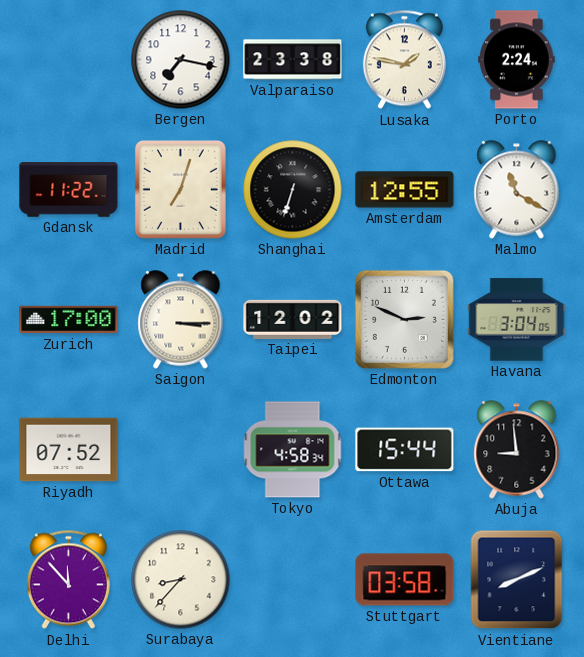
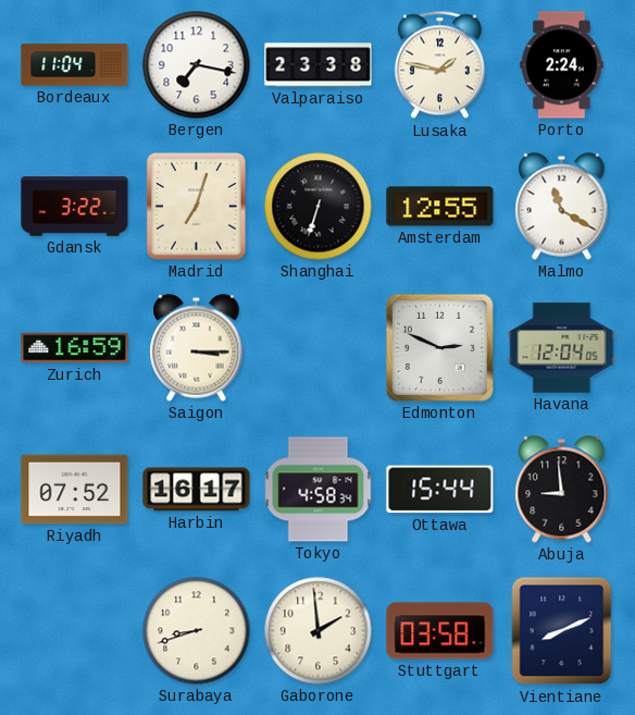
Bordeaux: none -> 11:04
Gdansk: 11:22 -> 3:22
Zurich: 17:00 -> 16:59
Taipei: 12:02 -> none
Havana: 3:04 -> 12:04
Harbin: none -> 16:17
Delhi: 11:53 -> none
Surabaya: 8:37 -> 8:42
Gaborone: none -> 1:59
